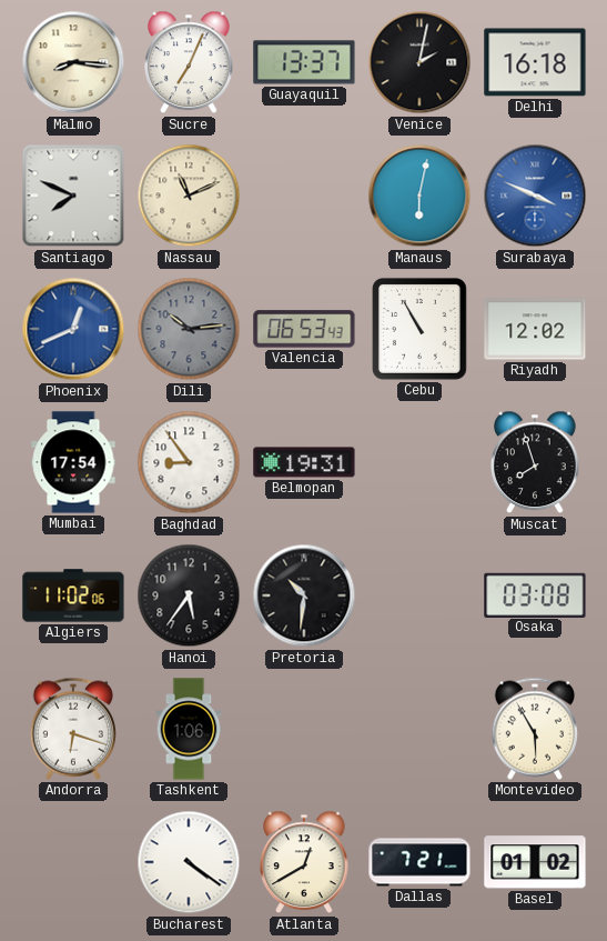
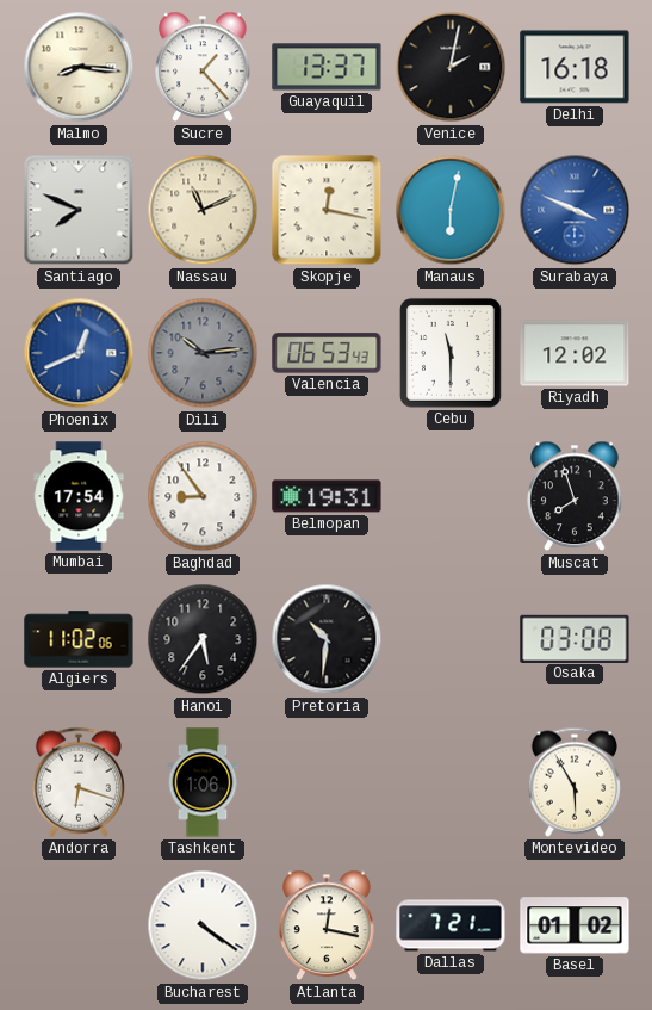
Sucre: 7:04 -> 1:23
Skopje: none -> 12:17
Cebu: 10:55 -> 11:30
Atlanta: 12:40 -> 12:17
